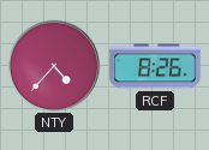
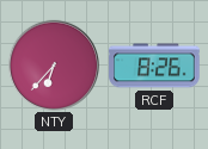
NTY: 4:37 -> 6:37
